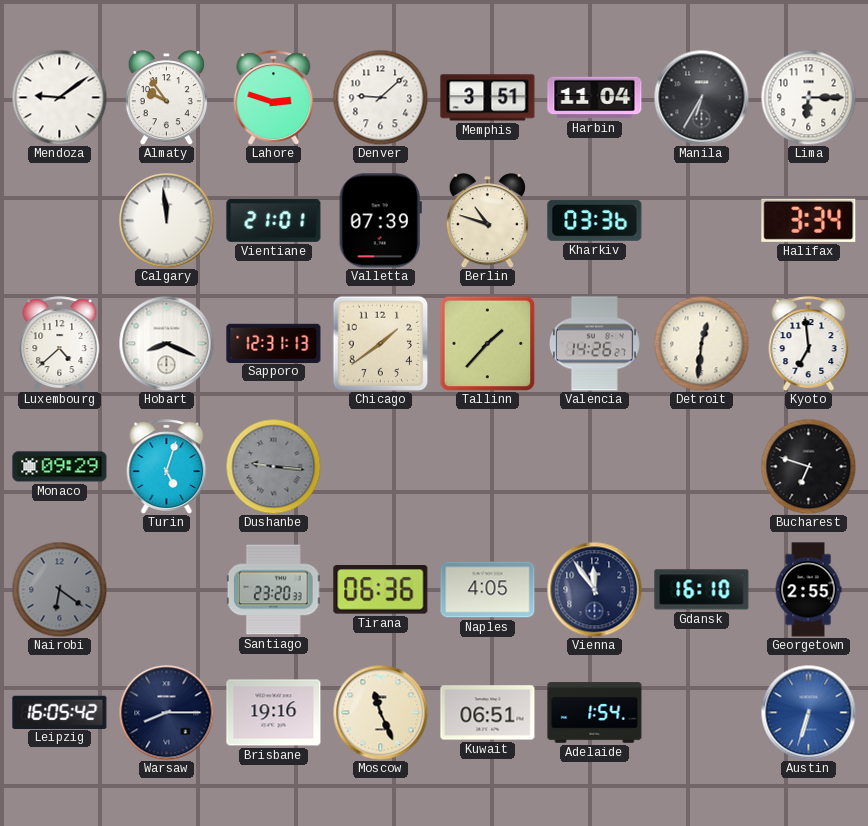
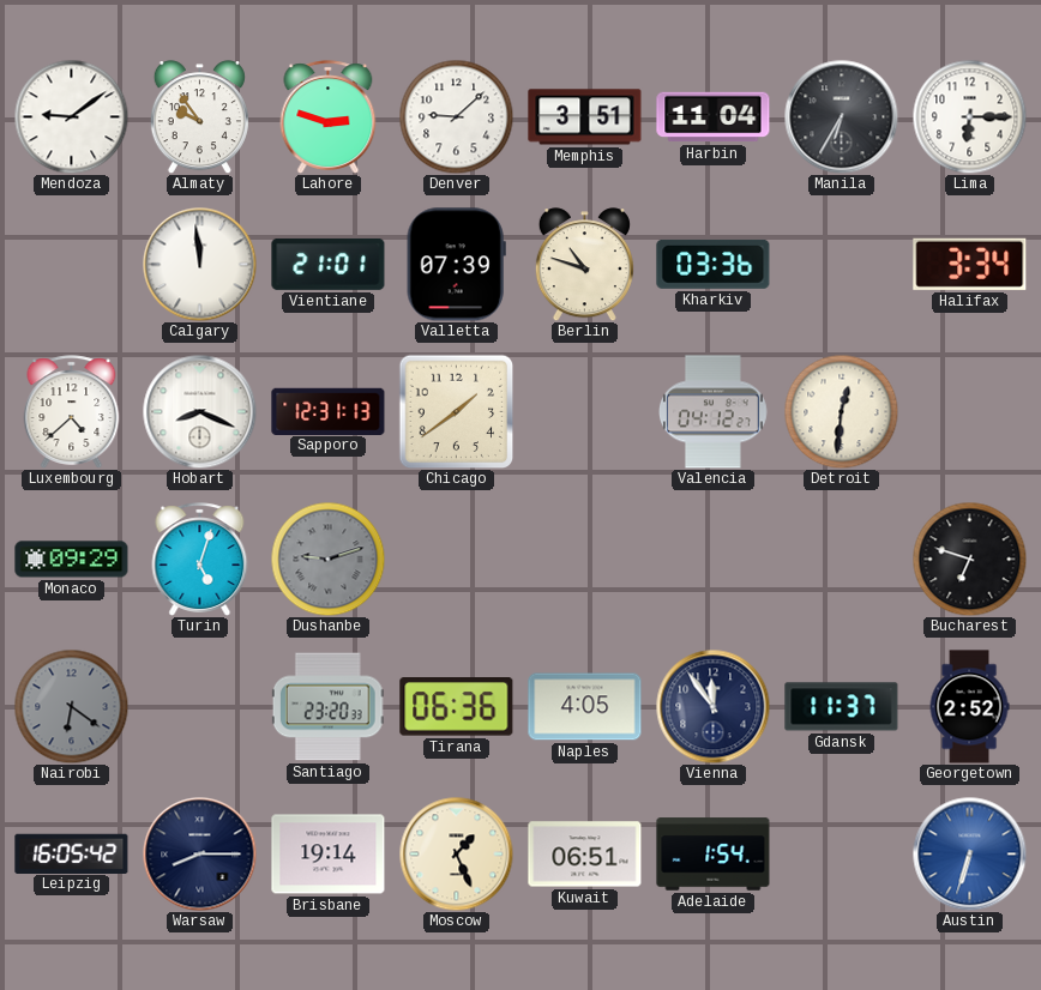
Tallinn: 1:37 -> none
Valencia: 14:26 -> 04:12
Kyoto: 6:59 -> none
Dushanbe: 9:16 -> 9:12
Gdansk: 16:10 -> 11:37
Georgetown: 2:55 -> 2:52
Brisbane: 19:16 -> 19:14
Moscow: 11:26 -> 1:26
